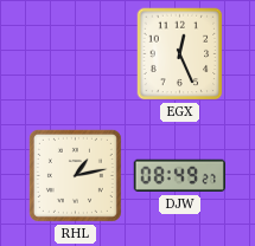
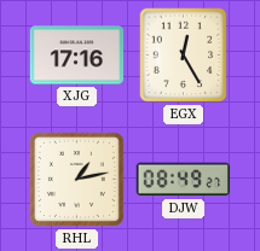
XJG: none -> 17:16
EGX: 12:26 -> 12:25
